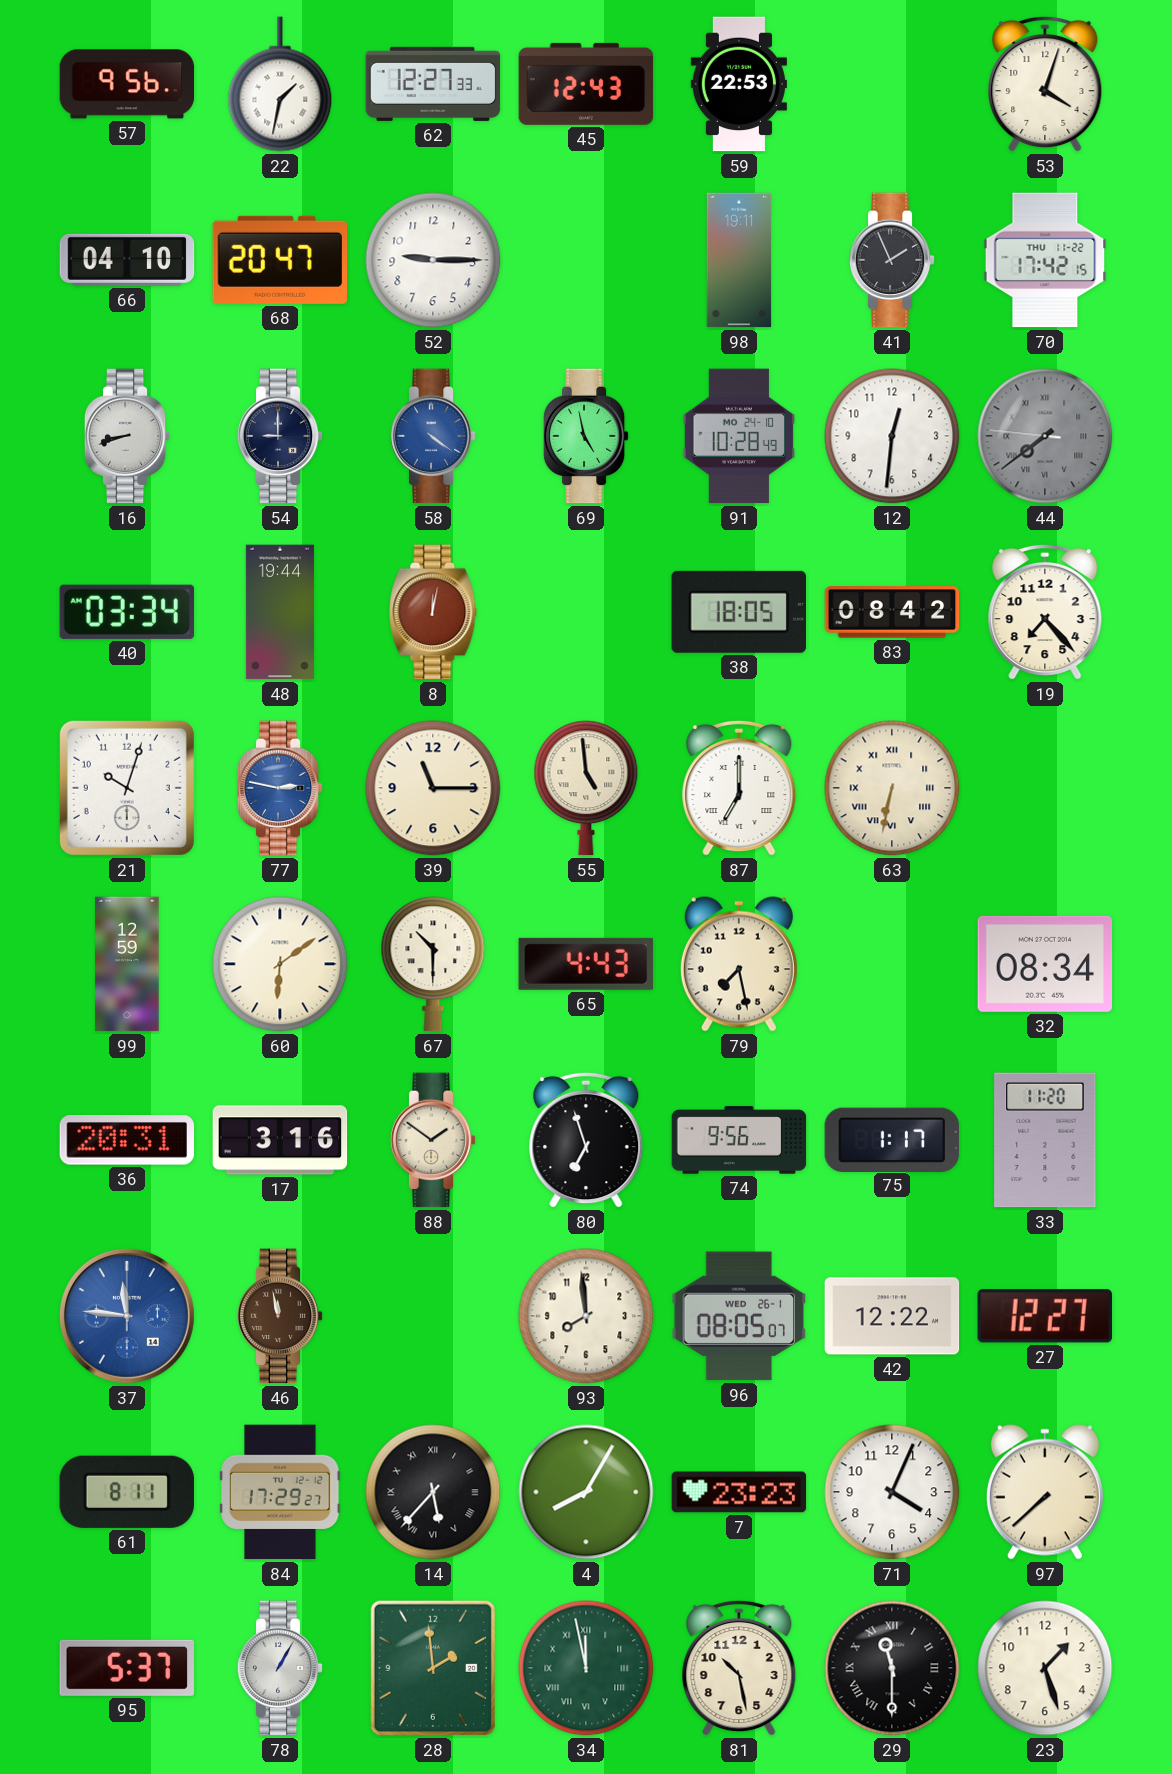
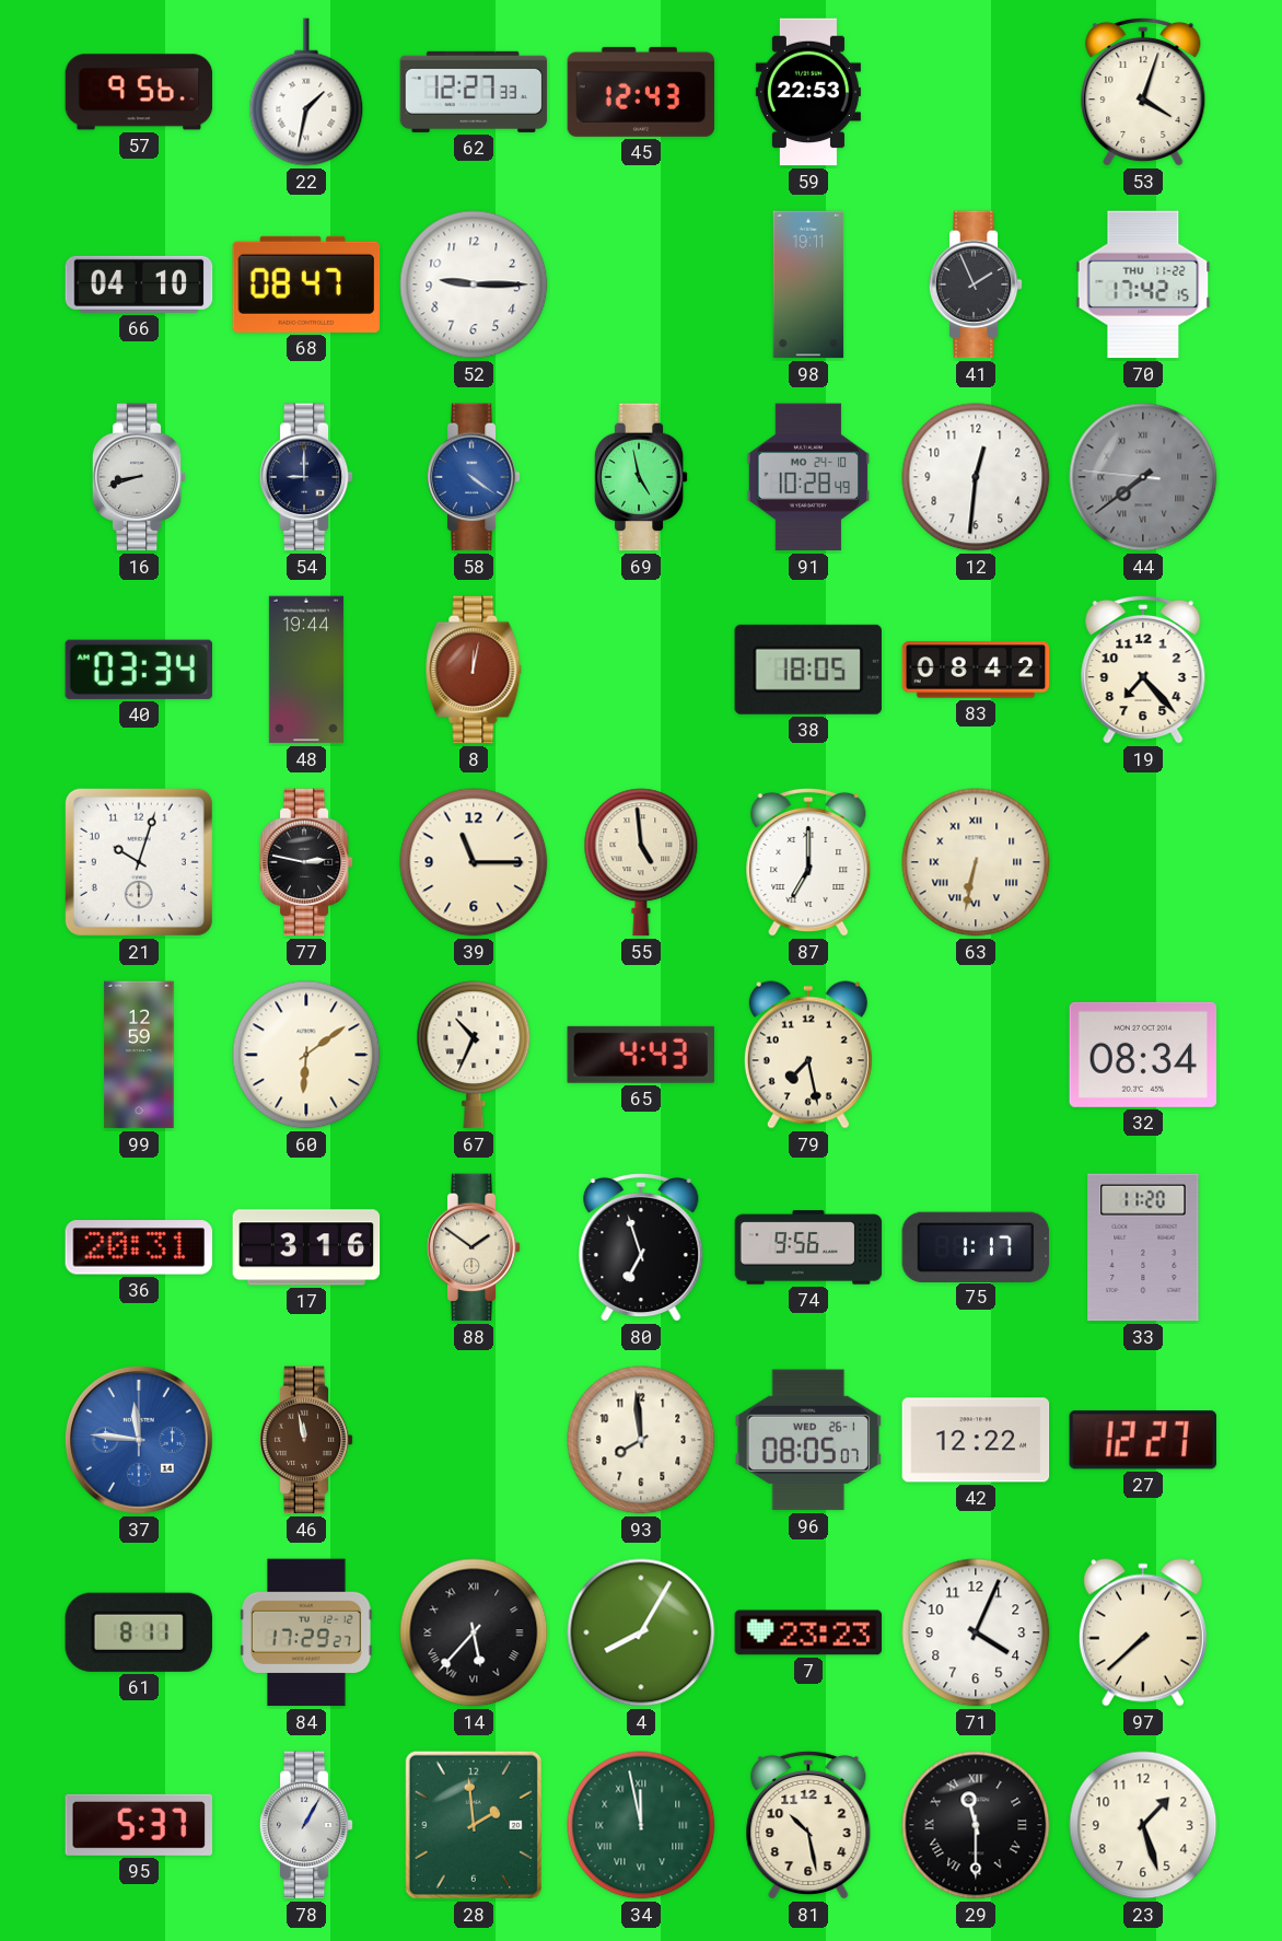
68: 20:47 -> 08:47
77 dial: blue -> black
67: 10:30 -> 10:34
